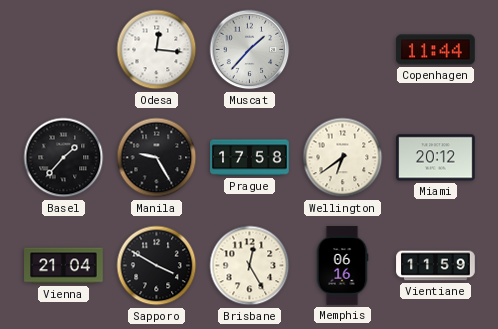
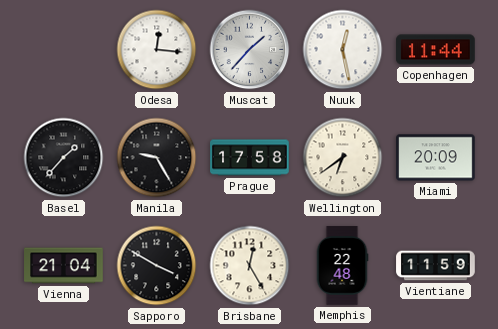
Nuuk: none -> 12:28
Miami: 20:12 -> 20:09
Memphis: 06:16 -> 22:48
